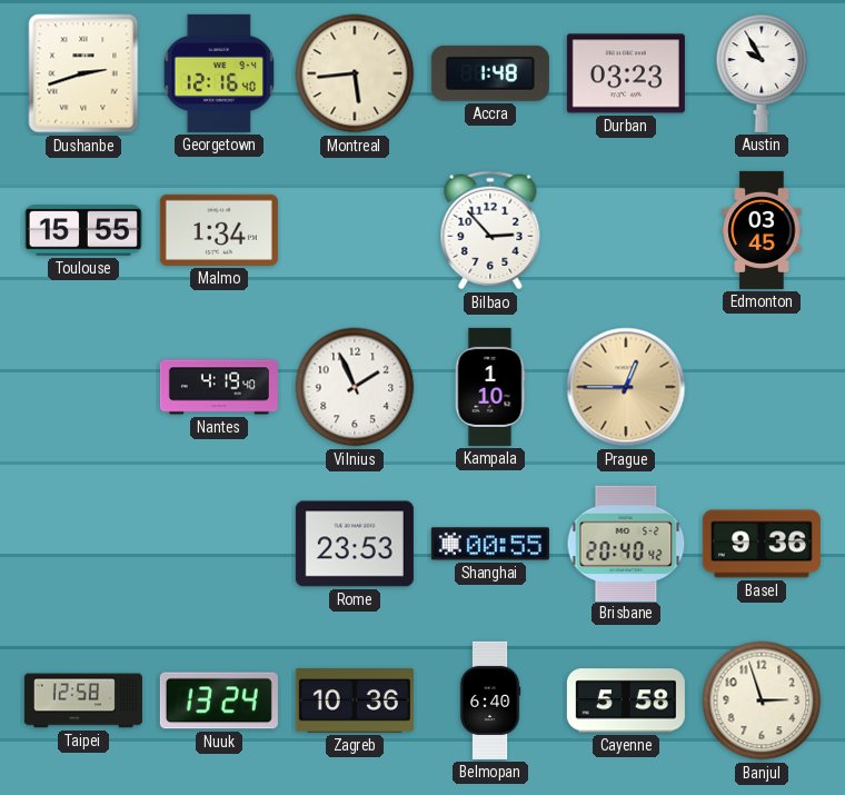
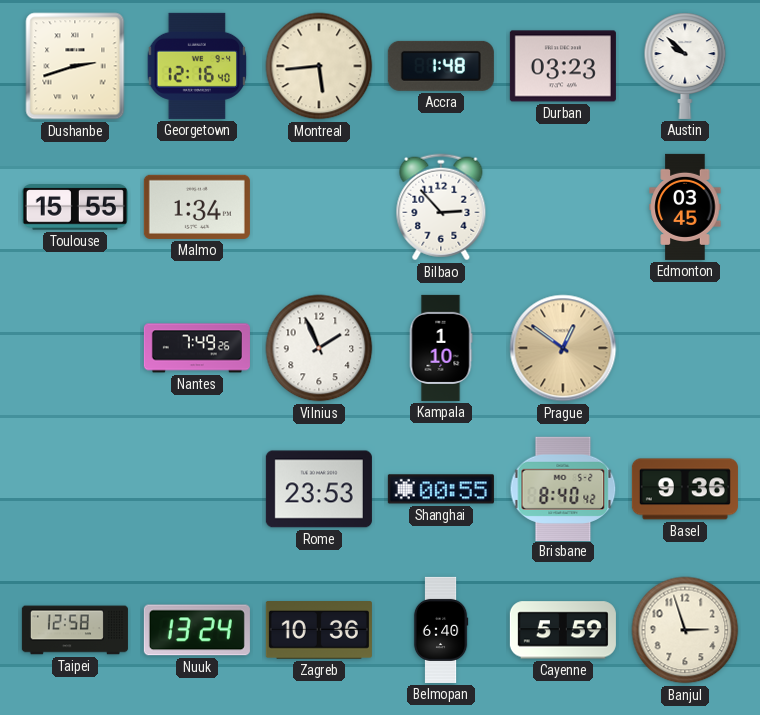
Austin: 9:55 -> 9:52
Nantes: 4:19 -> 7:49
Prague: 12:45 -> 12:51
Brisbane: 20:40 -> 8:40
Cayenne: 5:58 -> 5:59
